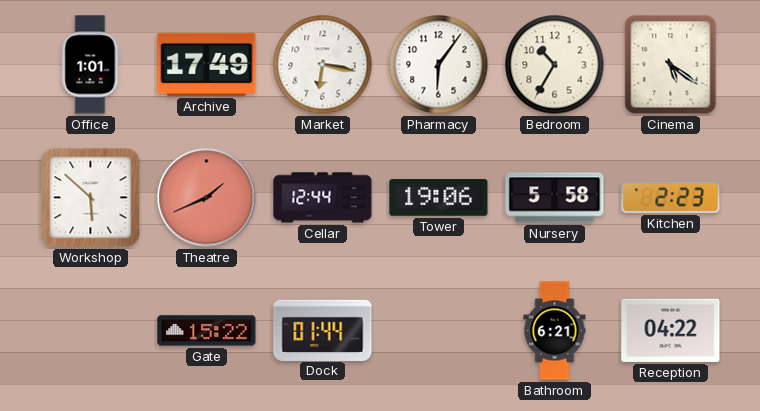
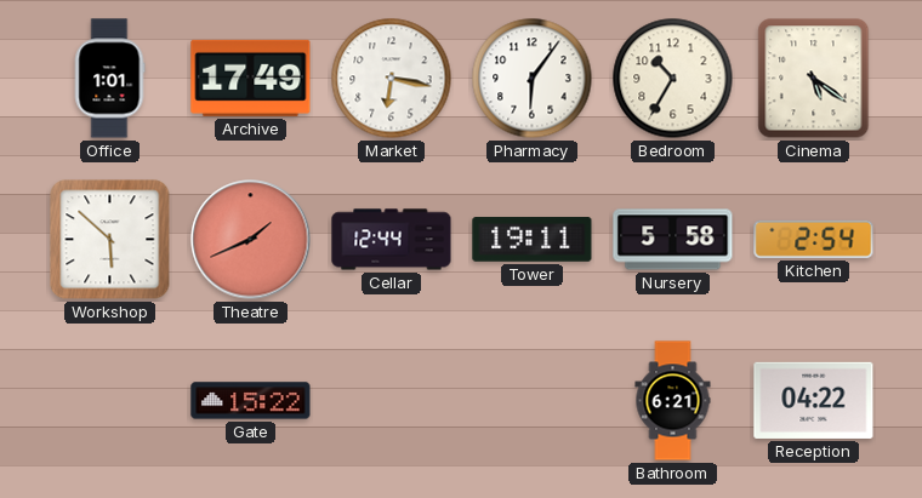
Tower: 19:06 -> 19:11
Kitchen: 2:23 -> 2:54
Dock: 01:44 -> none
